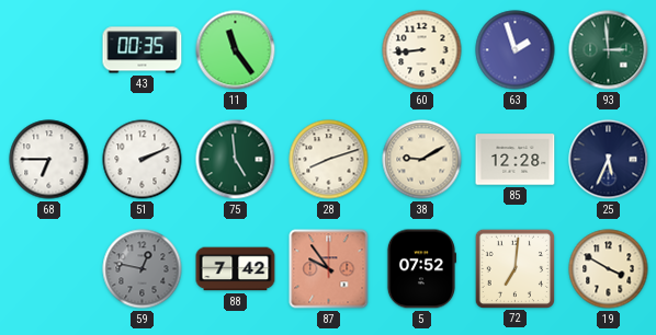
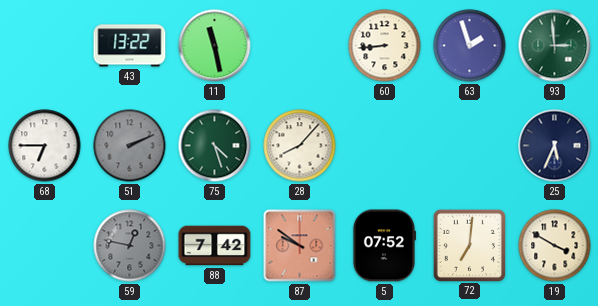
43: 00:35 -> 13:22
11: 11:24 -> 11:28
51 dial: white -> grey
75: 4:59 -> 4:27
28: 8:12 -> 8:07
38: 9:10 -> none
85: 12:28 -> none
87: 9:54 -> 9:51
